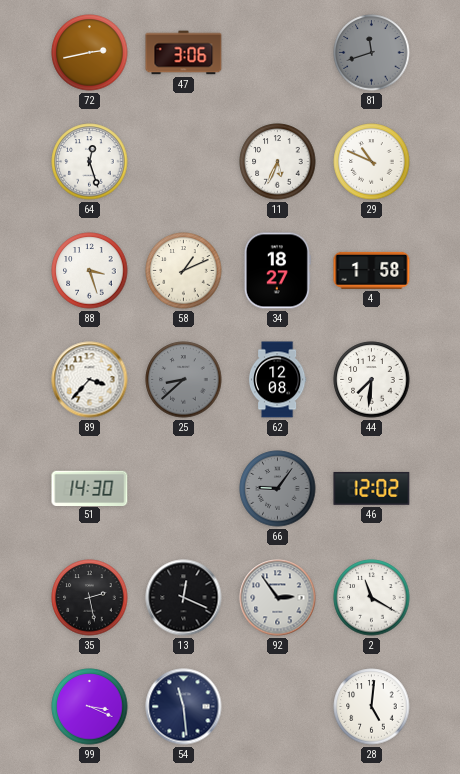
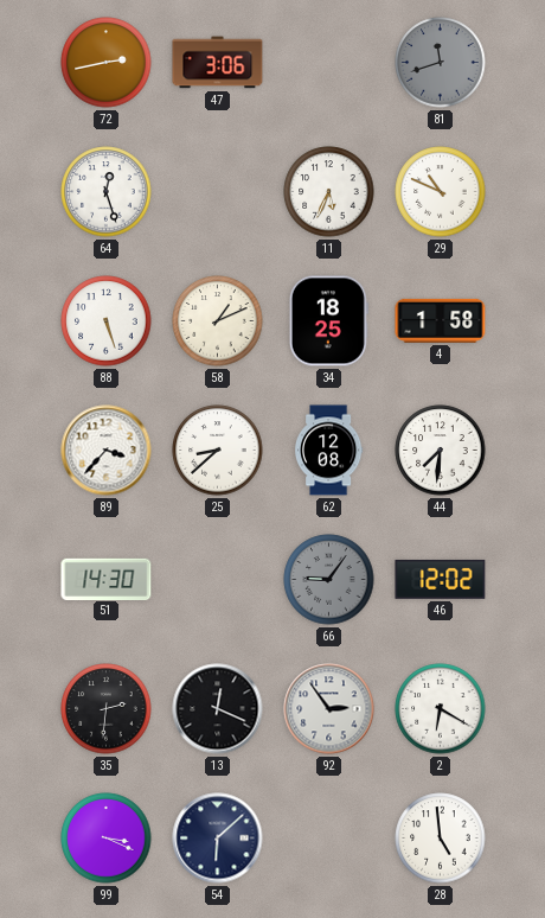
88: 3:27 -> 5:27
34: 18:27 -> 18:25
25 dial: grey -> white
35: 2:28 -> 2:31
2: 11:20 -> 6:20
54: 11:29 -> 6:08
28: 5:01 -> 4:59
